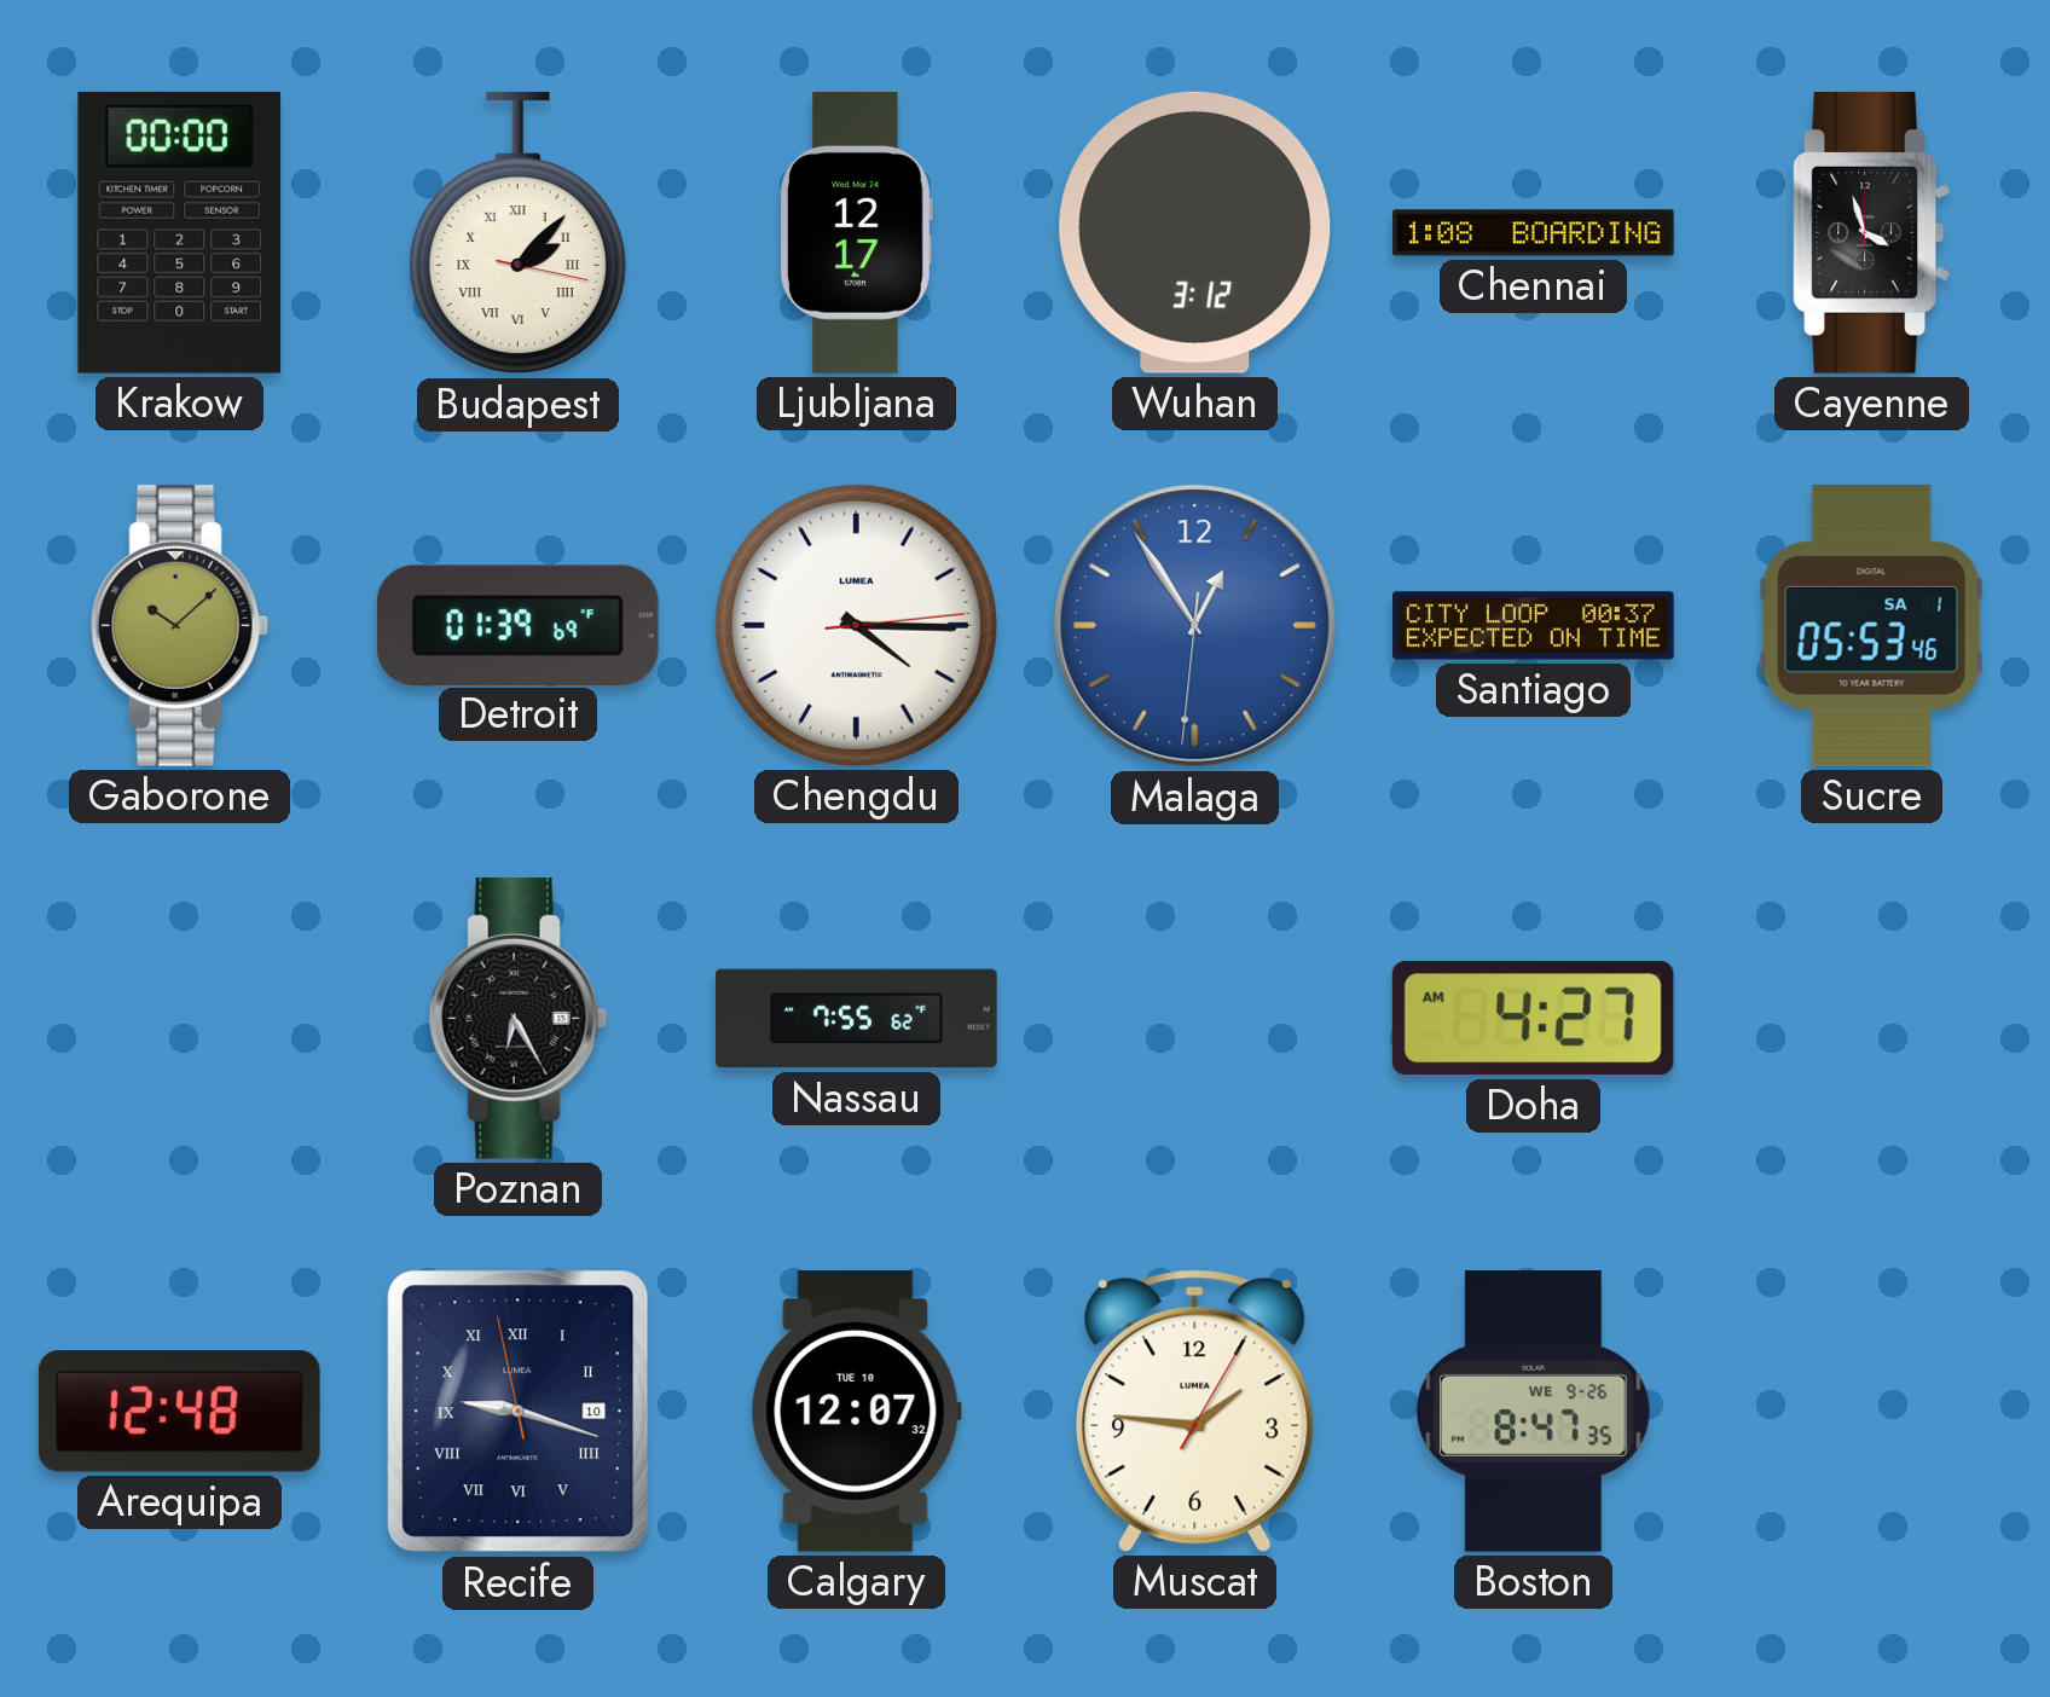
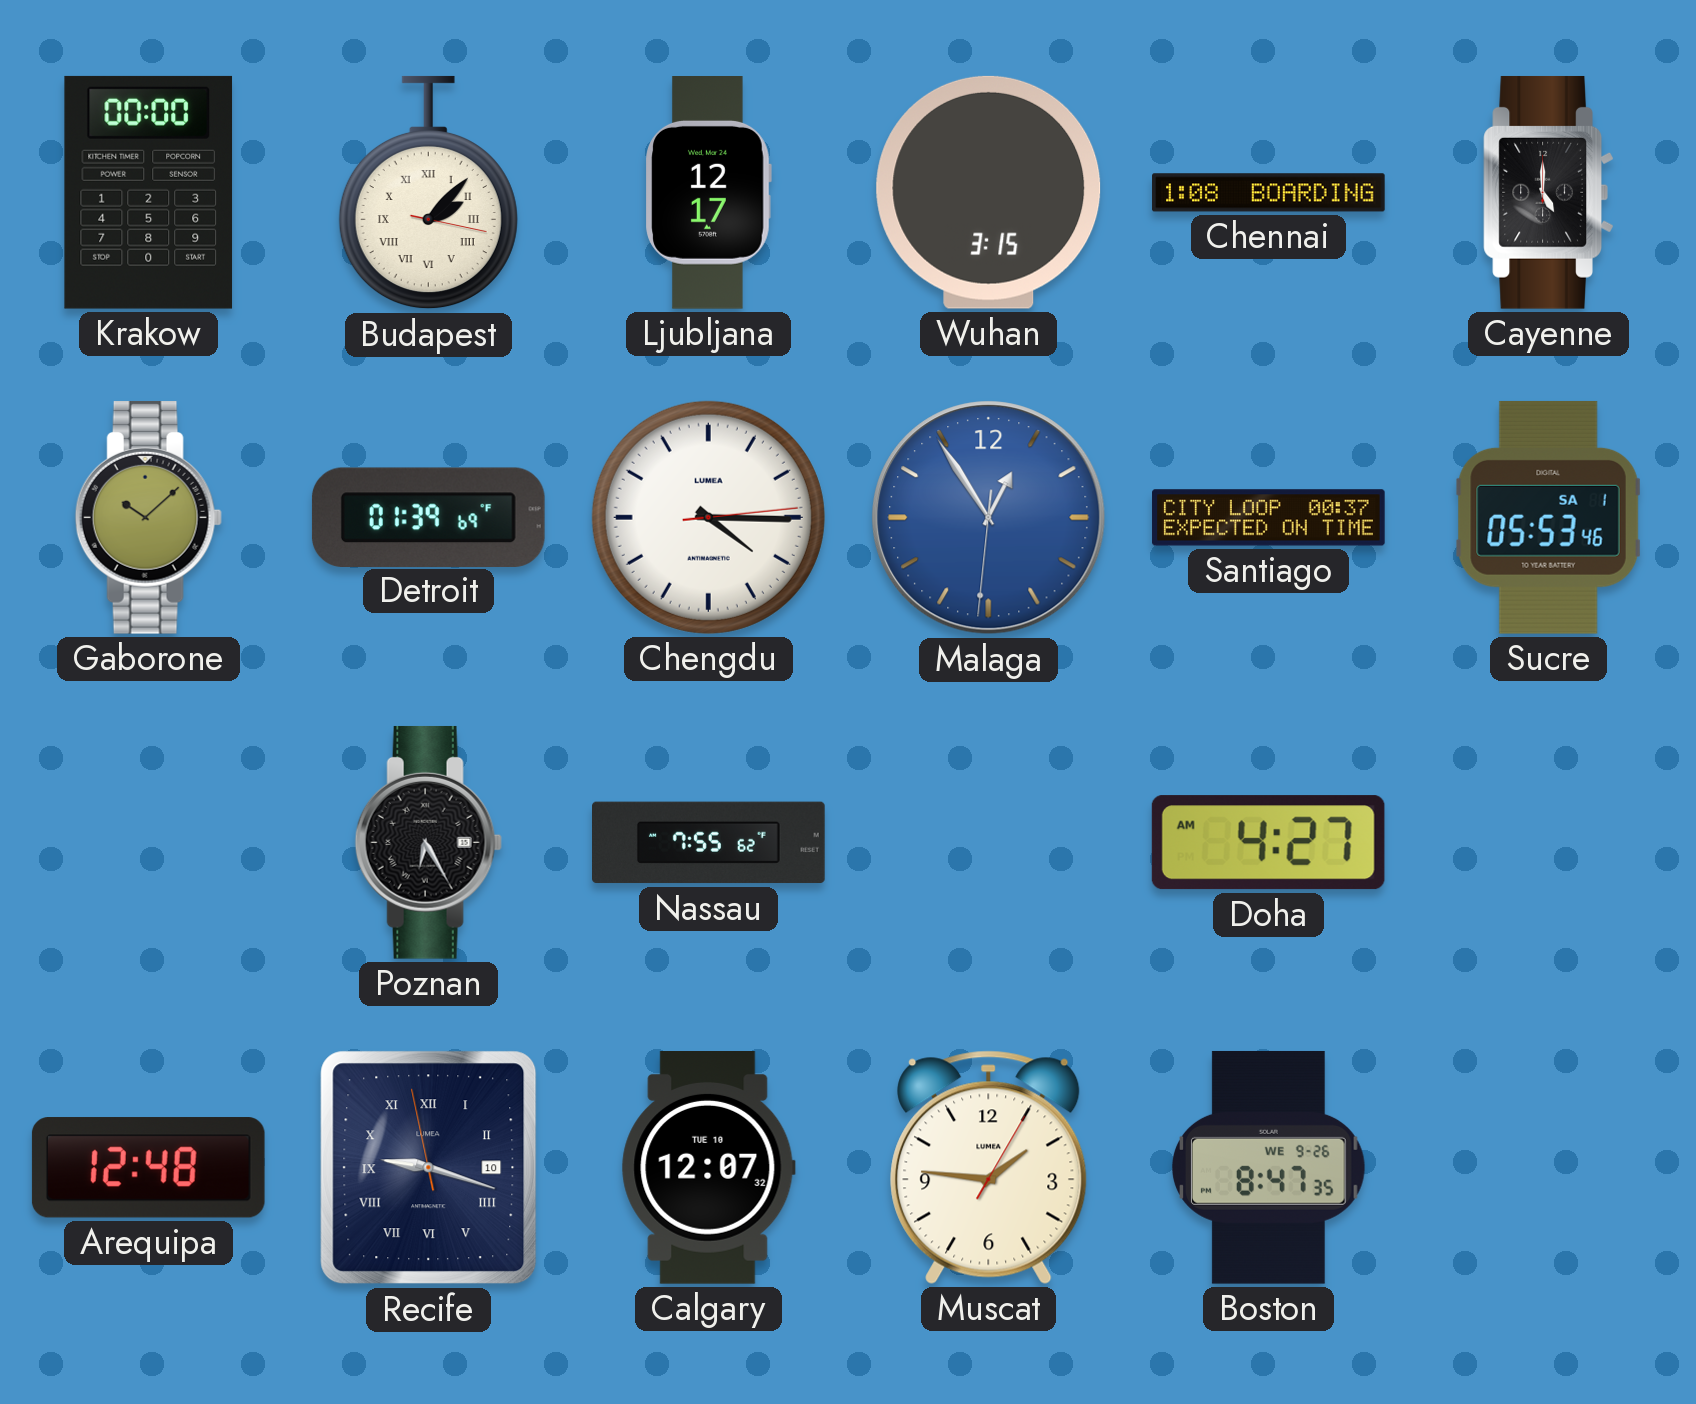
Wuhan: 3:12 -> 3:15
Cayenne: 3:57 -> 5:00
